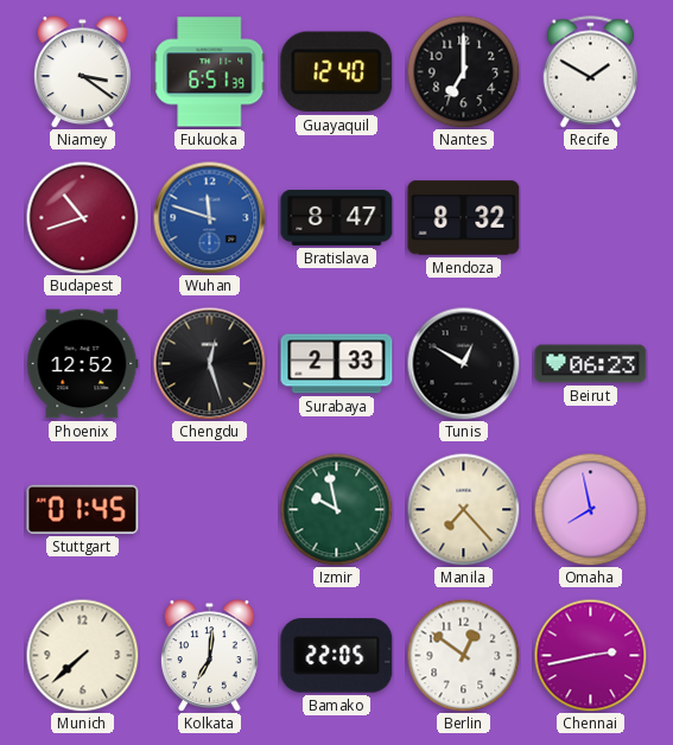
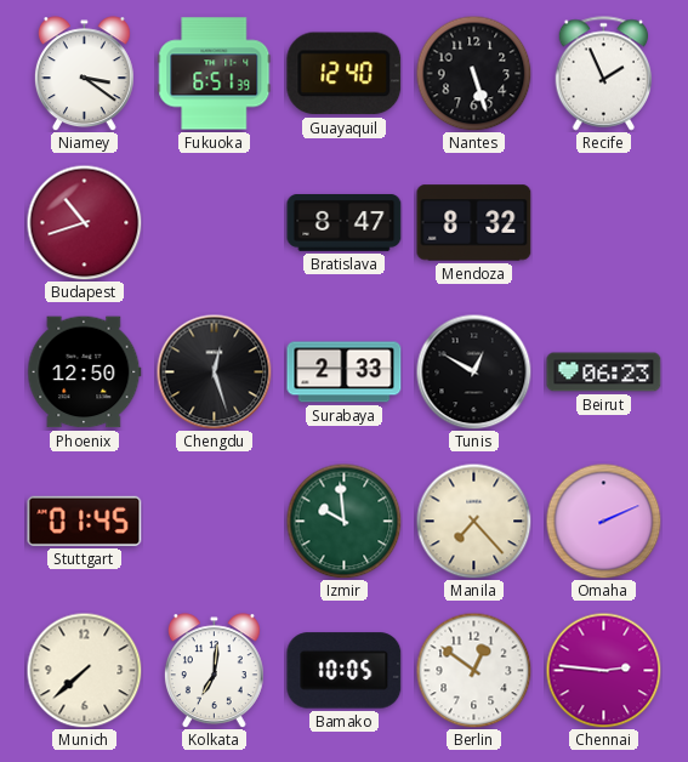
Nantes: 7:00 -> 5:27
Recife: 1:50 -> 1:56
Wuhan: 11:48 -> none
Phoenix: 12:52 -> 12:50
Izmir: 9:58 -> 9:59
Omaha: 7:58 -> 2:11
Bamako: 22:05 -> 10:05
Chennai: 2:43 -> 2:46
